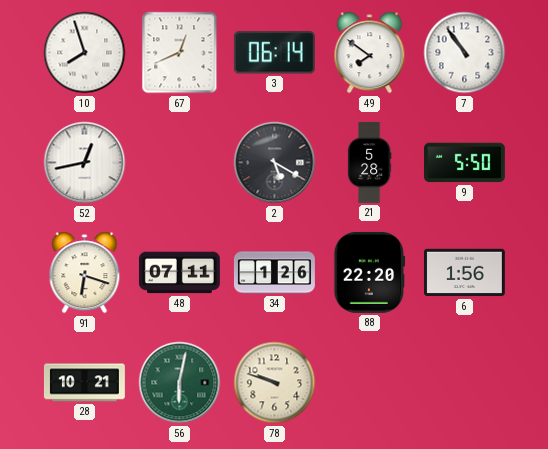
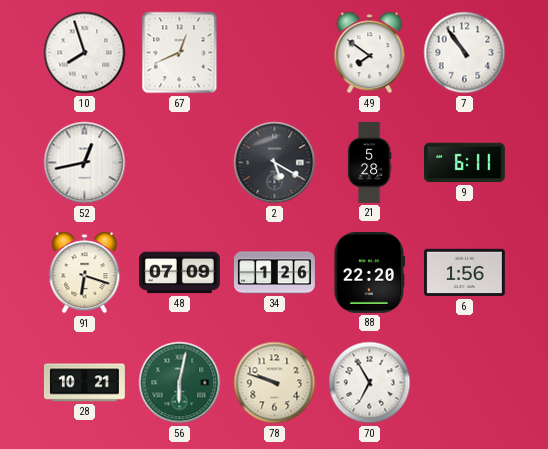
3: 06:14 -> none
9: 5:50 -> 6:11
48: 07:11 -> 07:09
70: none -> 6:55
